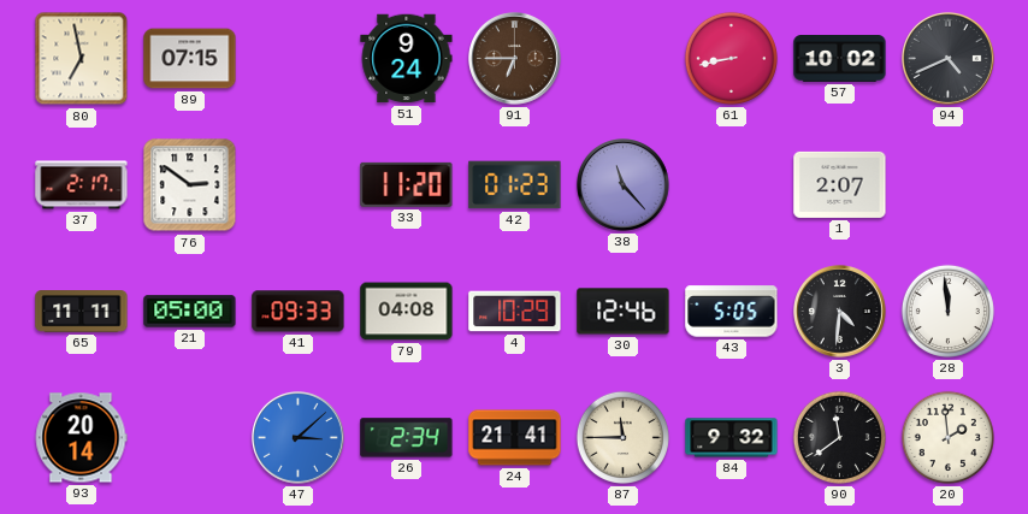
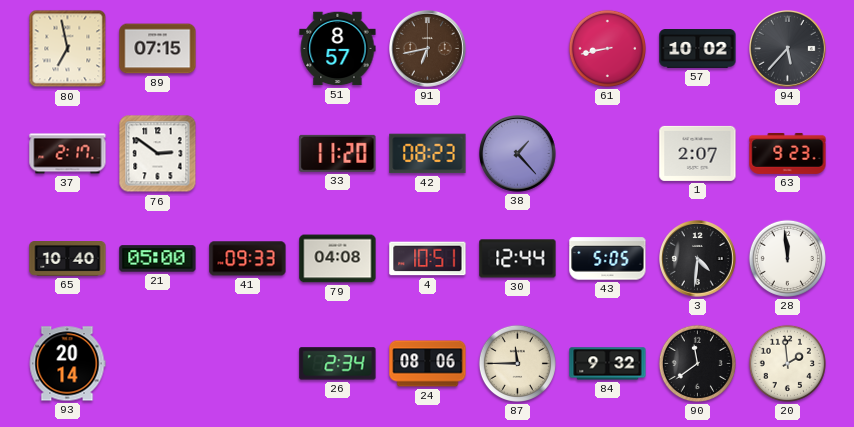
51: 9:24 -> 8:57
91: 6:45 -> 6:43
94: 4:41 -> 5:37
42: 01:23 -> 08:23
38: 11:23 -> 1:23
63: none -> 9:23
65: 11:11 -> 10:40
4: 10:29 -> 10:51
30: 12:46 -> 12:44
47: 3:08 -> none
24: 21:41 -> 08:06
